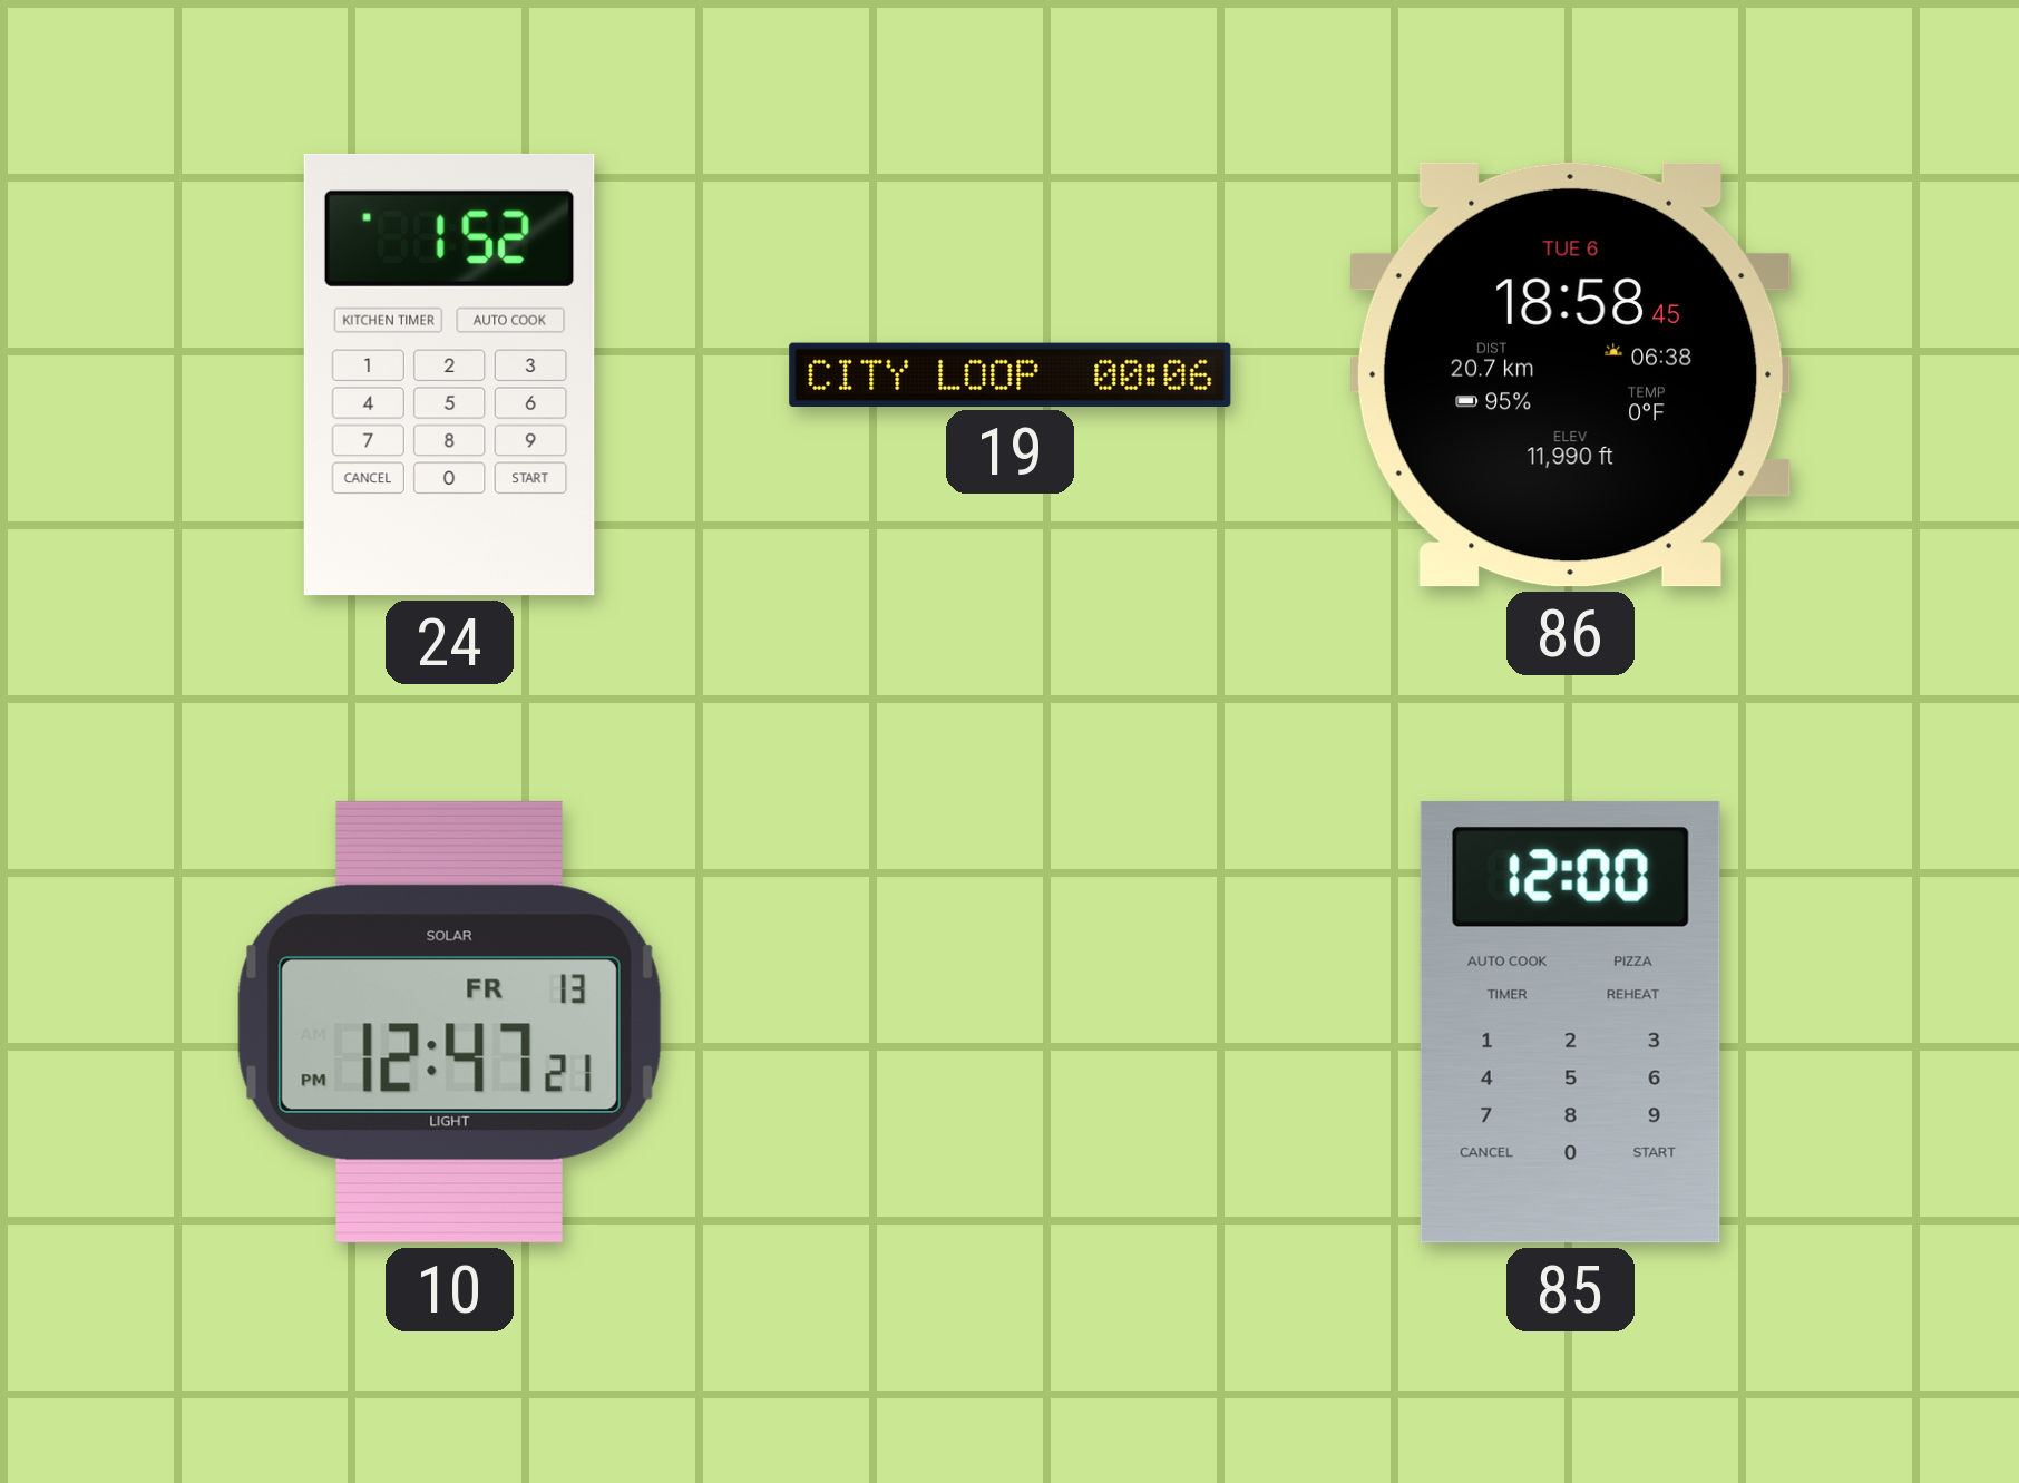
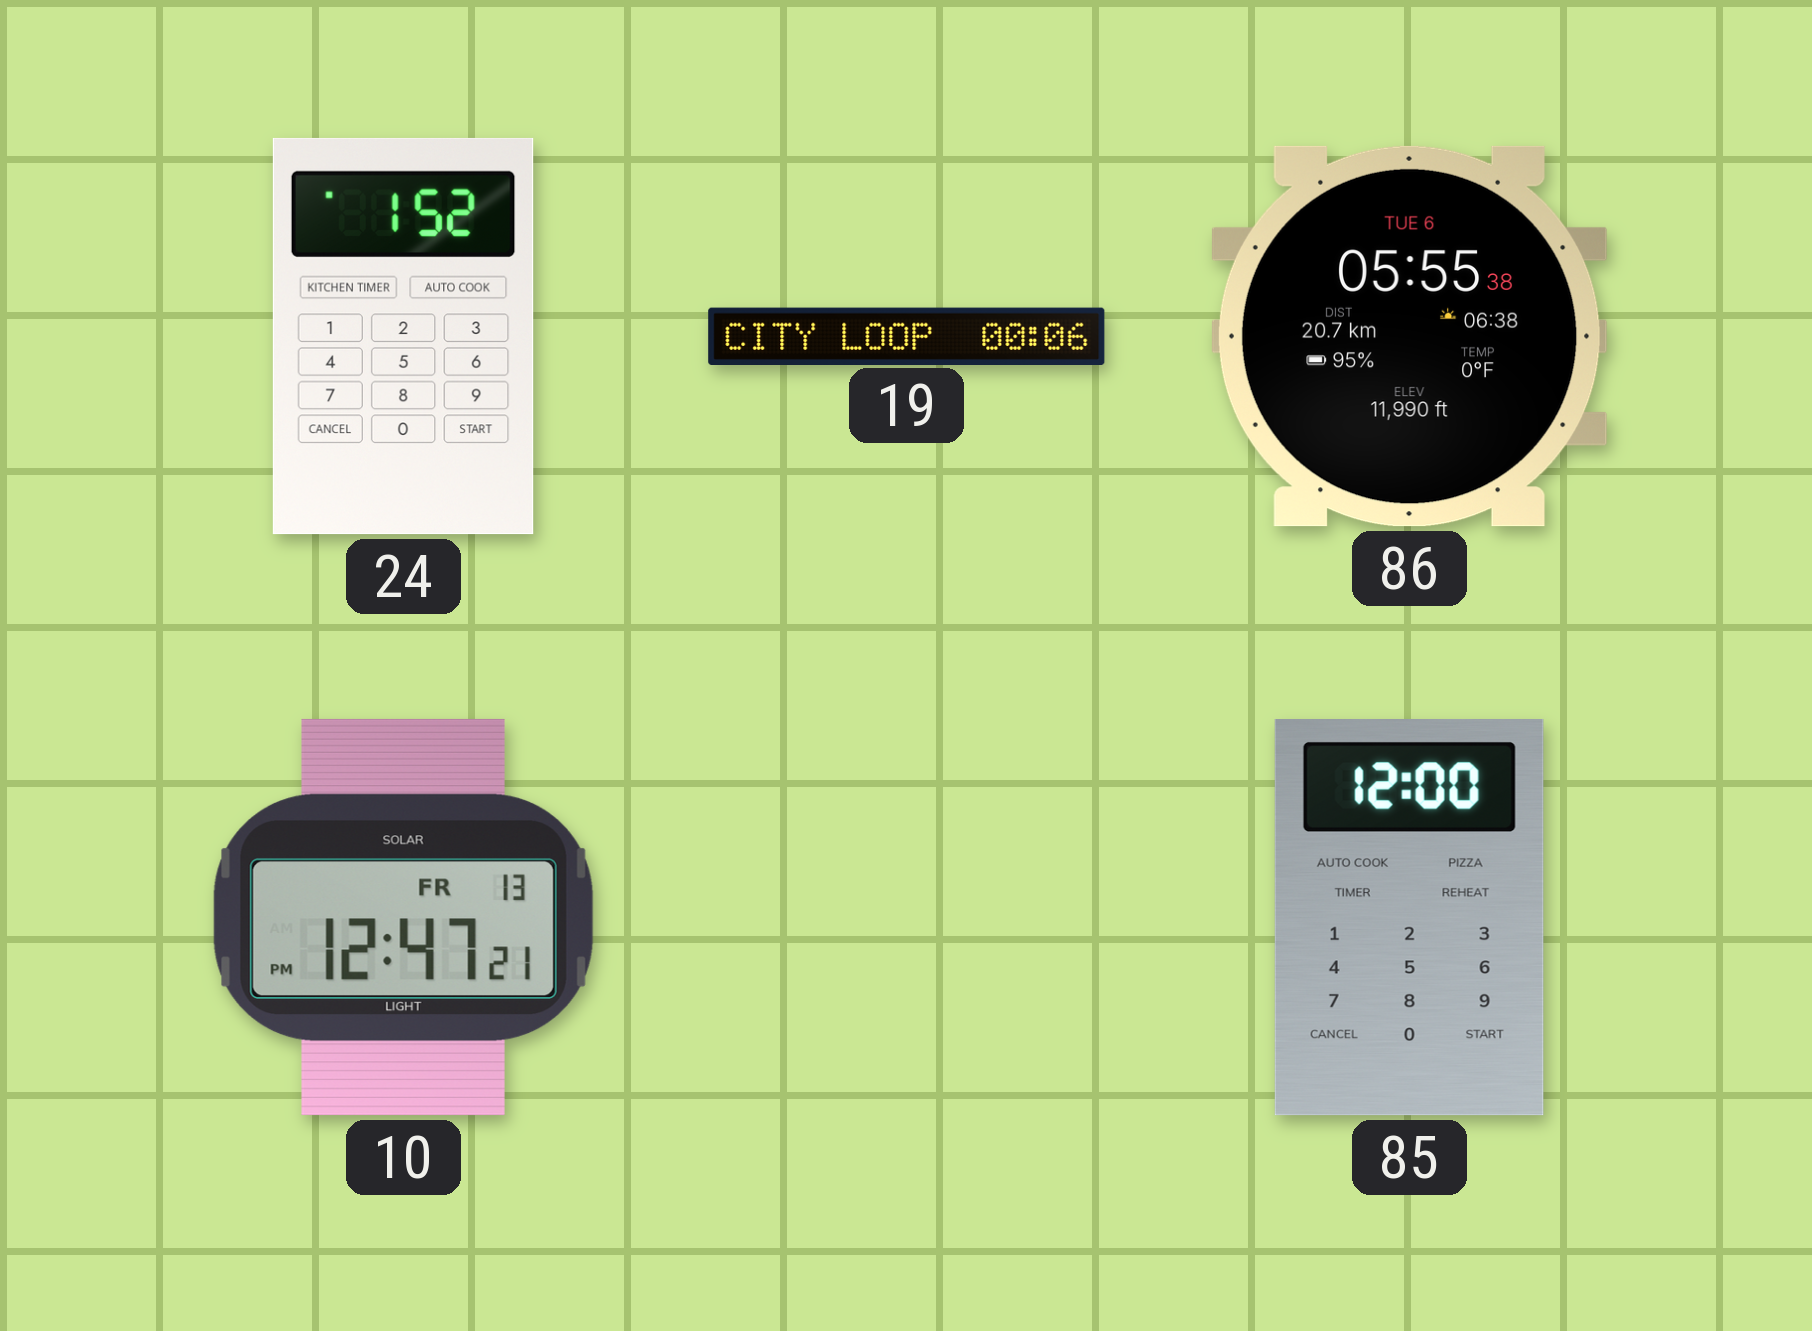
86: 18:58 -> 05:55
